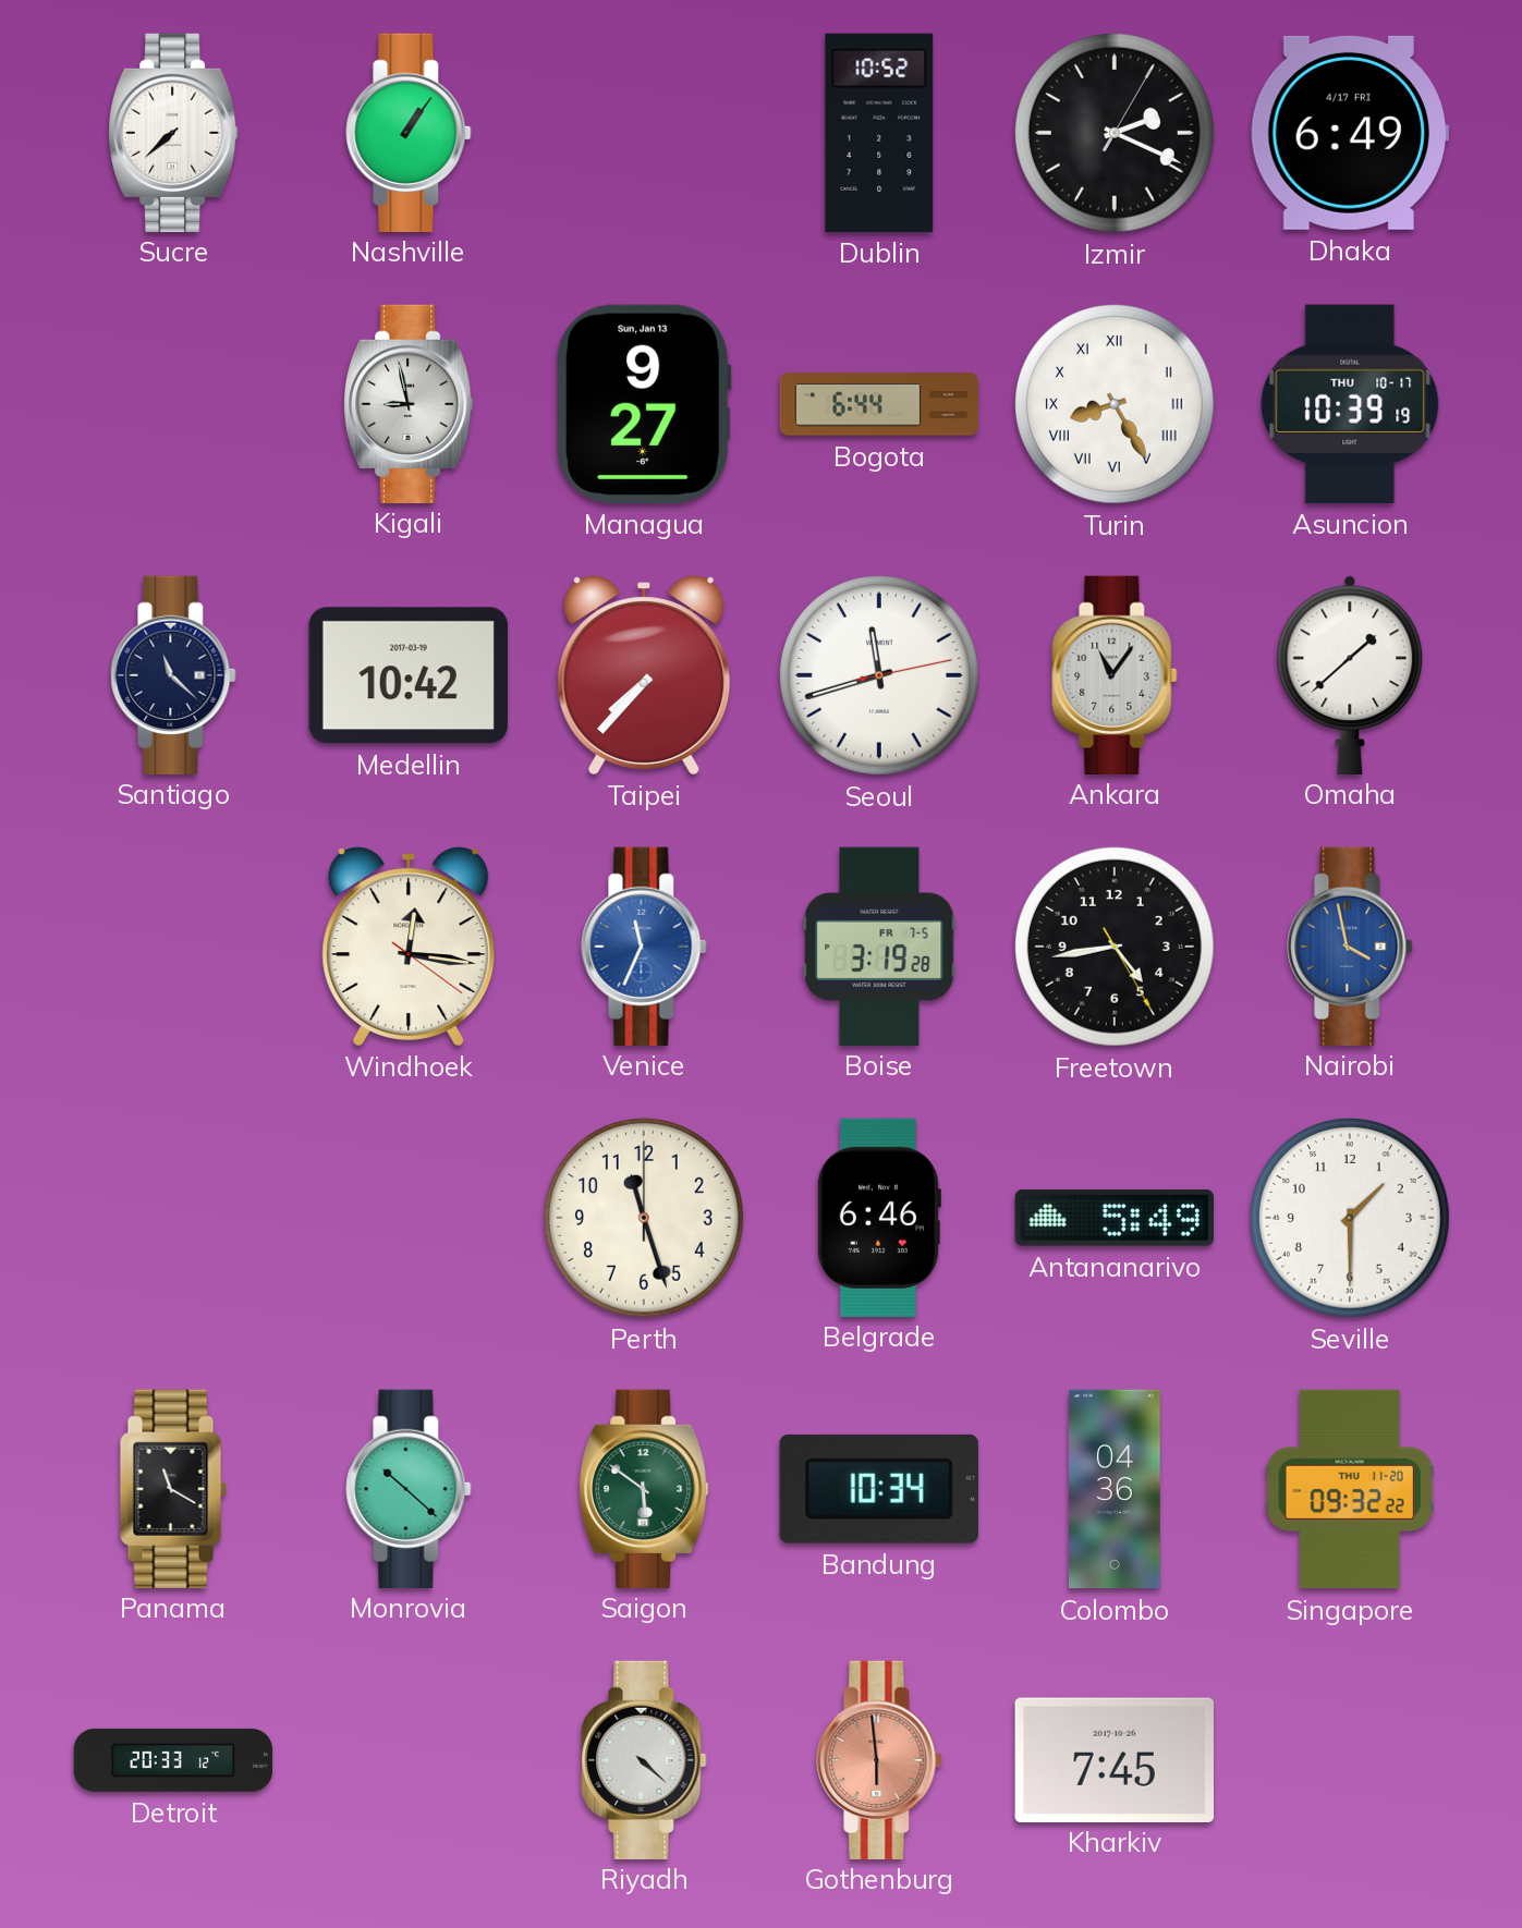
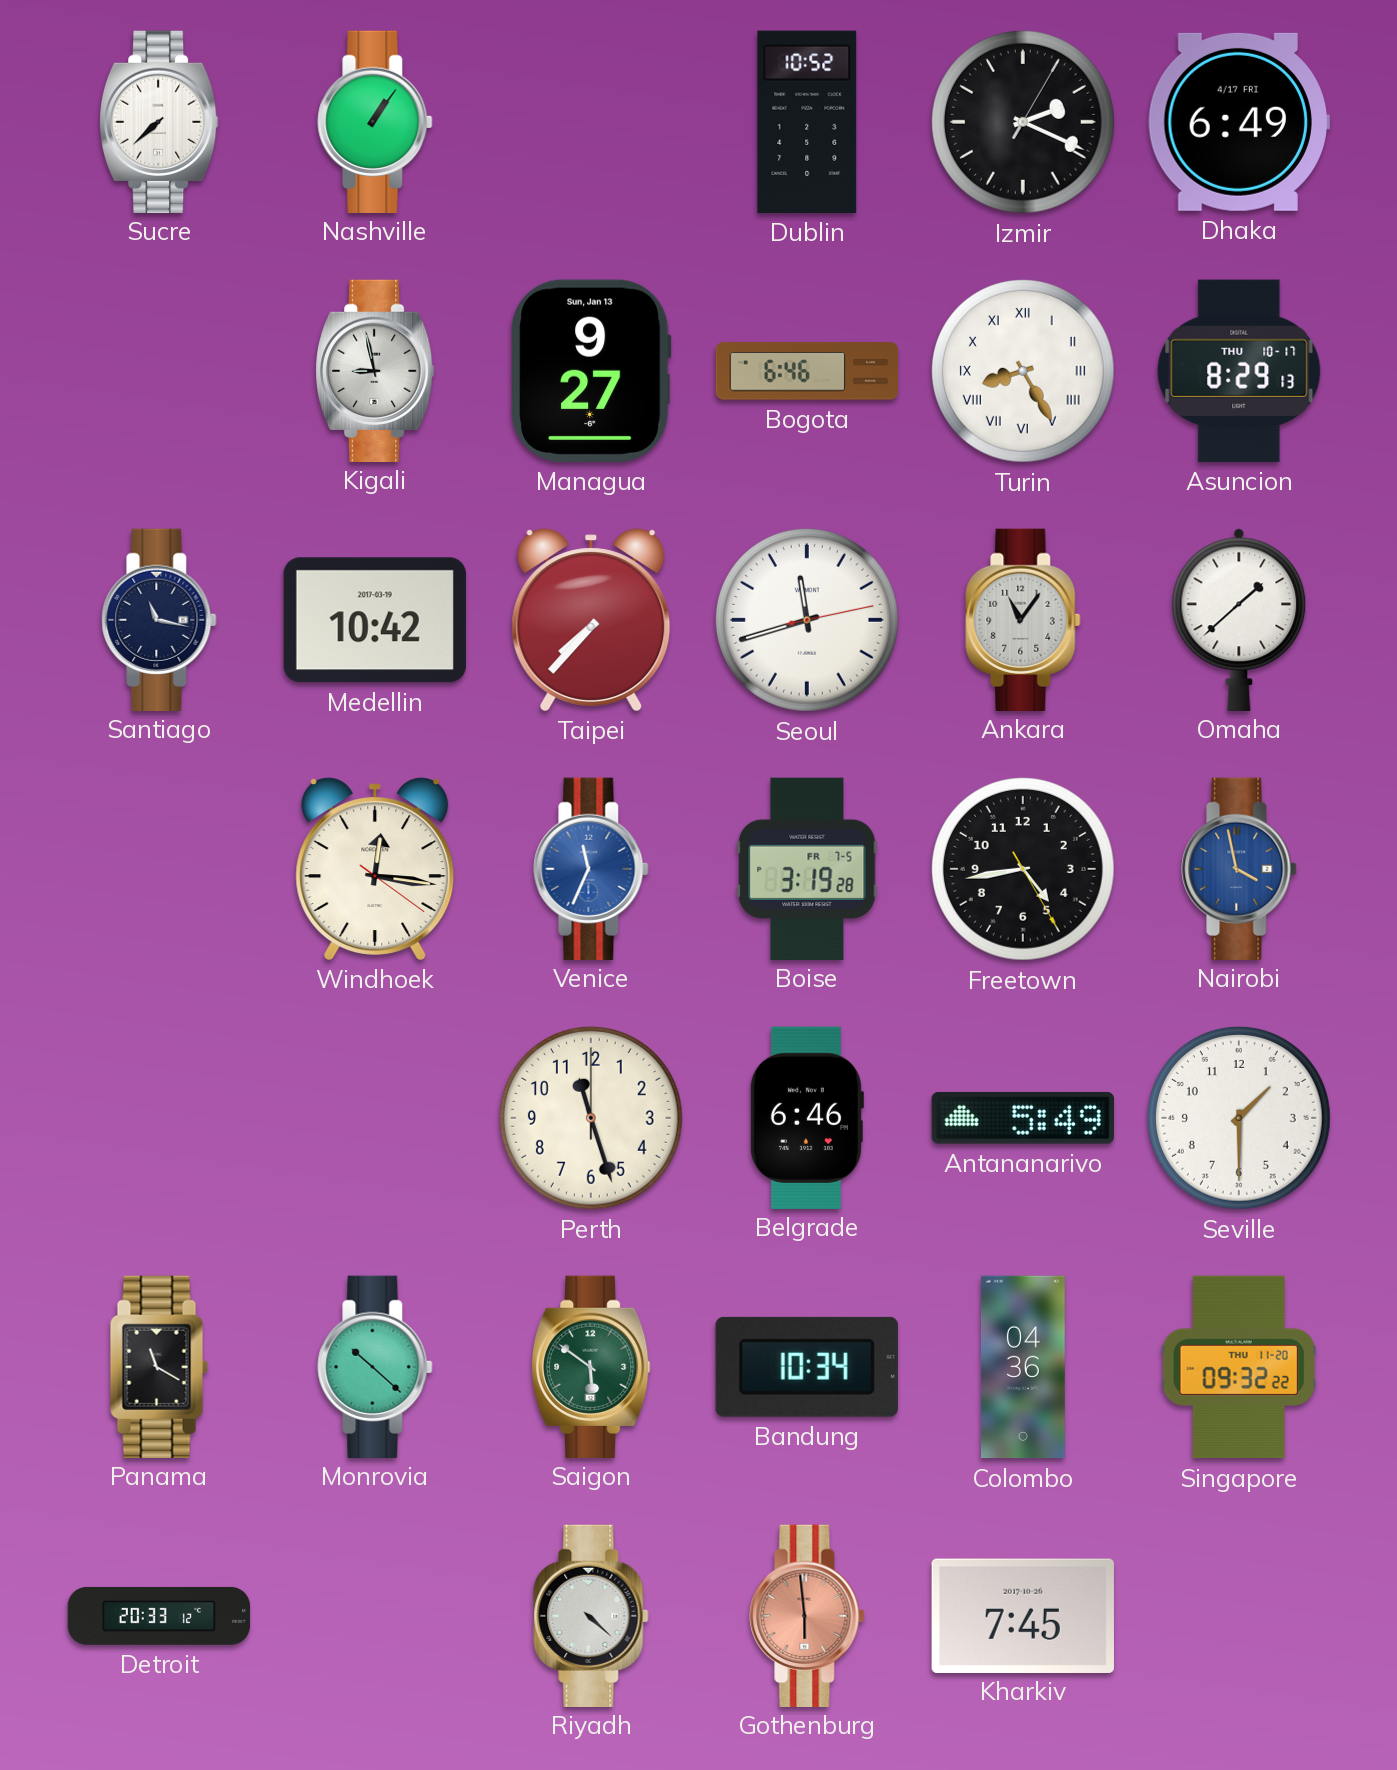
Bogota: 6:44 -> 6:46
Asuncion: 10:39 -> 8:29
Santiago: 11:22 -> 11:17
